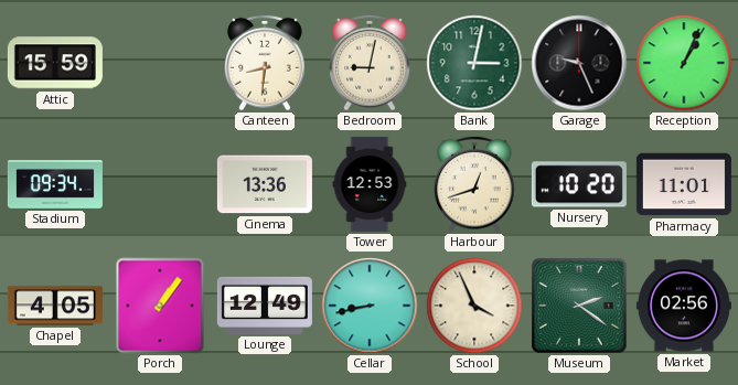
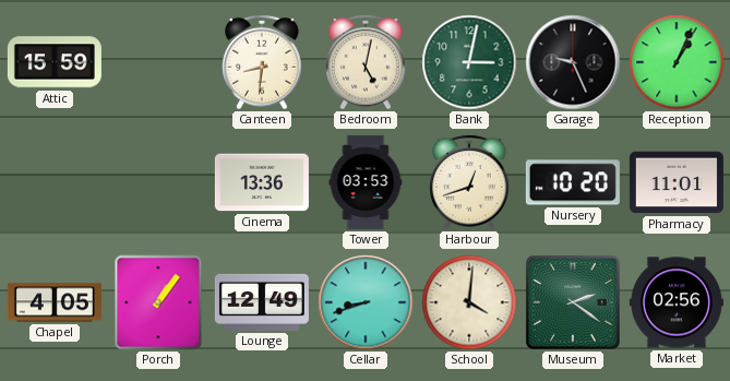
Bedroom: 9:02 -> 5:02
Stadium: 09:34 -> none
Tower: 12:53 -> 03:53
Cellar: 8:43 -> 8:42
School: 3:56 -> 4:01
